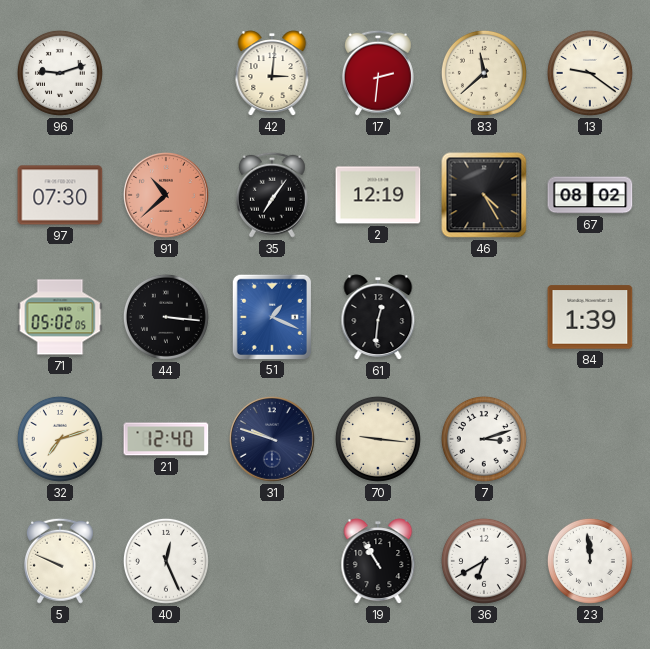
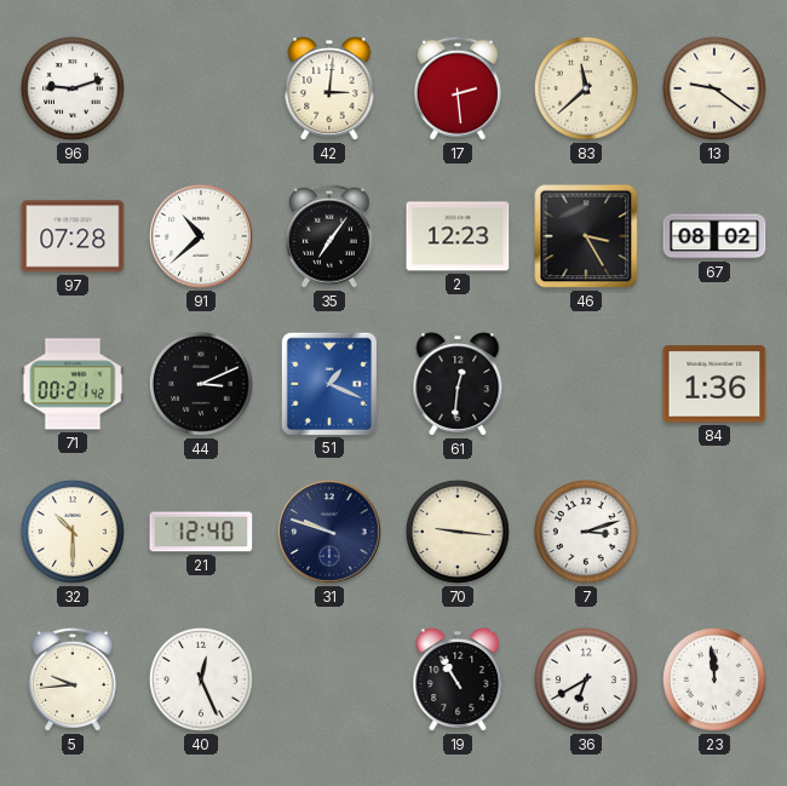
17: 2:31 -> 2:29
97: 07:30 -> 07:28
91 dial: salmon -> white
2: 12:19 -> 12:23
46: 4:25 -> 3:25
71: 05:02 -> 00:21
44: 3:16 -> 3:11
84: 1:39 -> 1:36
32: 7:12 -> 10:30
5: 9:49 -> 9:44
